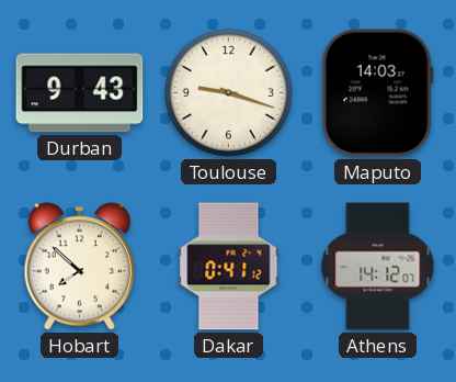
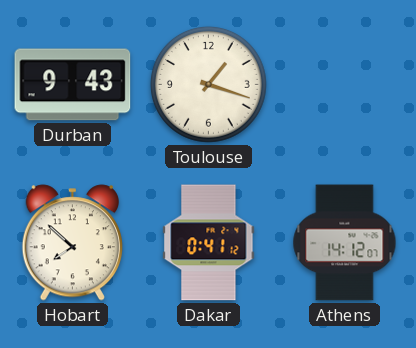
Toulouse: 9:18 -> 1:18
Maputo: 14:03 -> none
